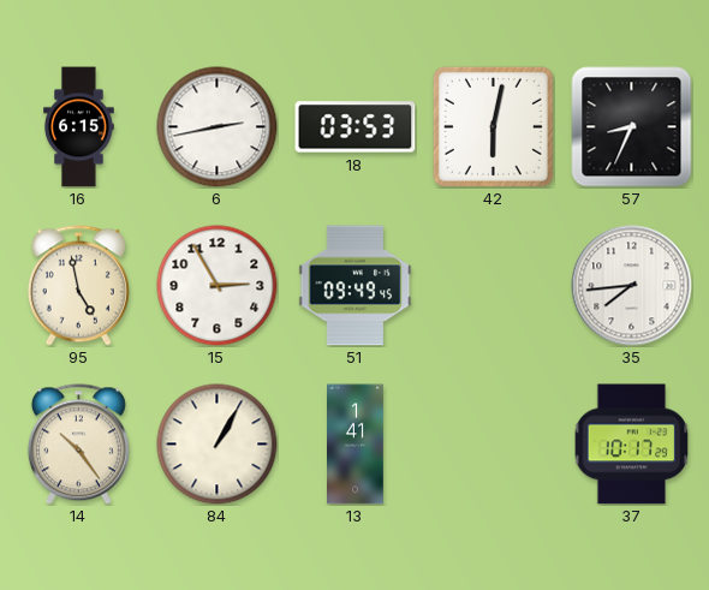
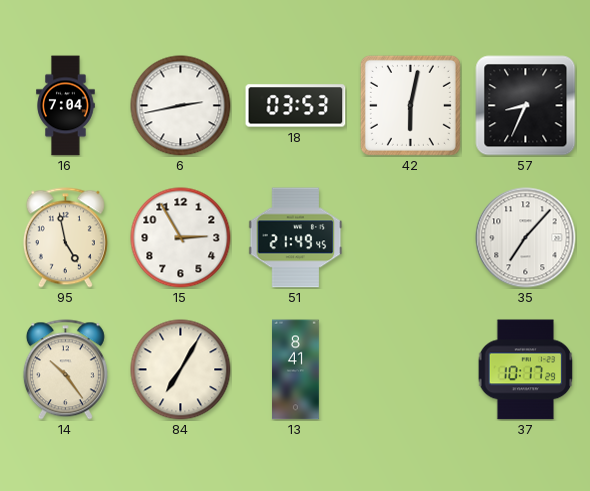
16: 6:15 -> 7:04
51: 09:49 -> 21:49
35: 7:44 -> 7:07
84: 1:05 -> 7:05
13: 1:41 -> 8:41
